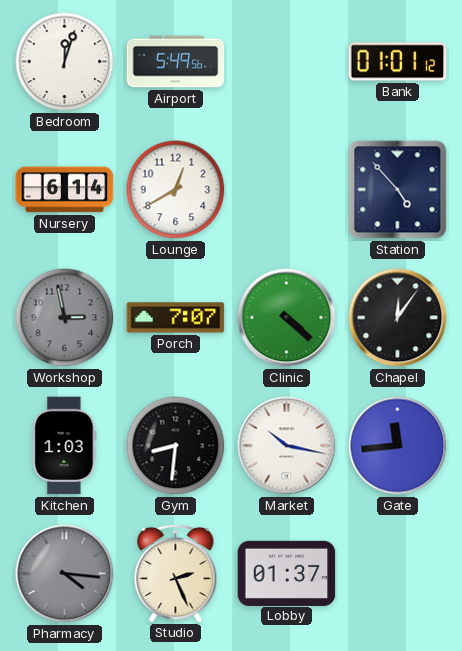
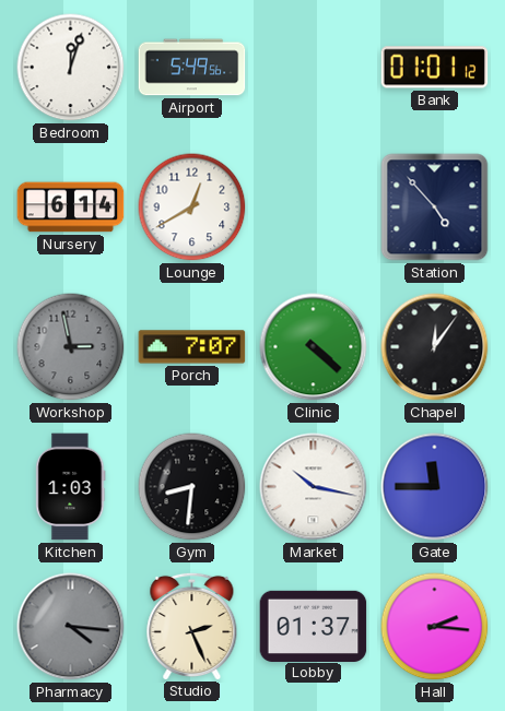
Gate: 11:44 -> 11:45
Hall: none -> 2:16
